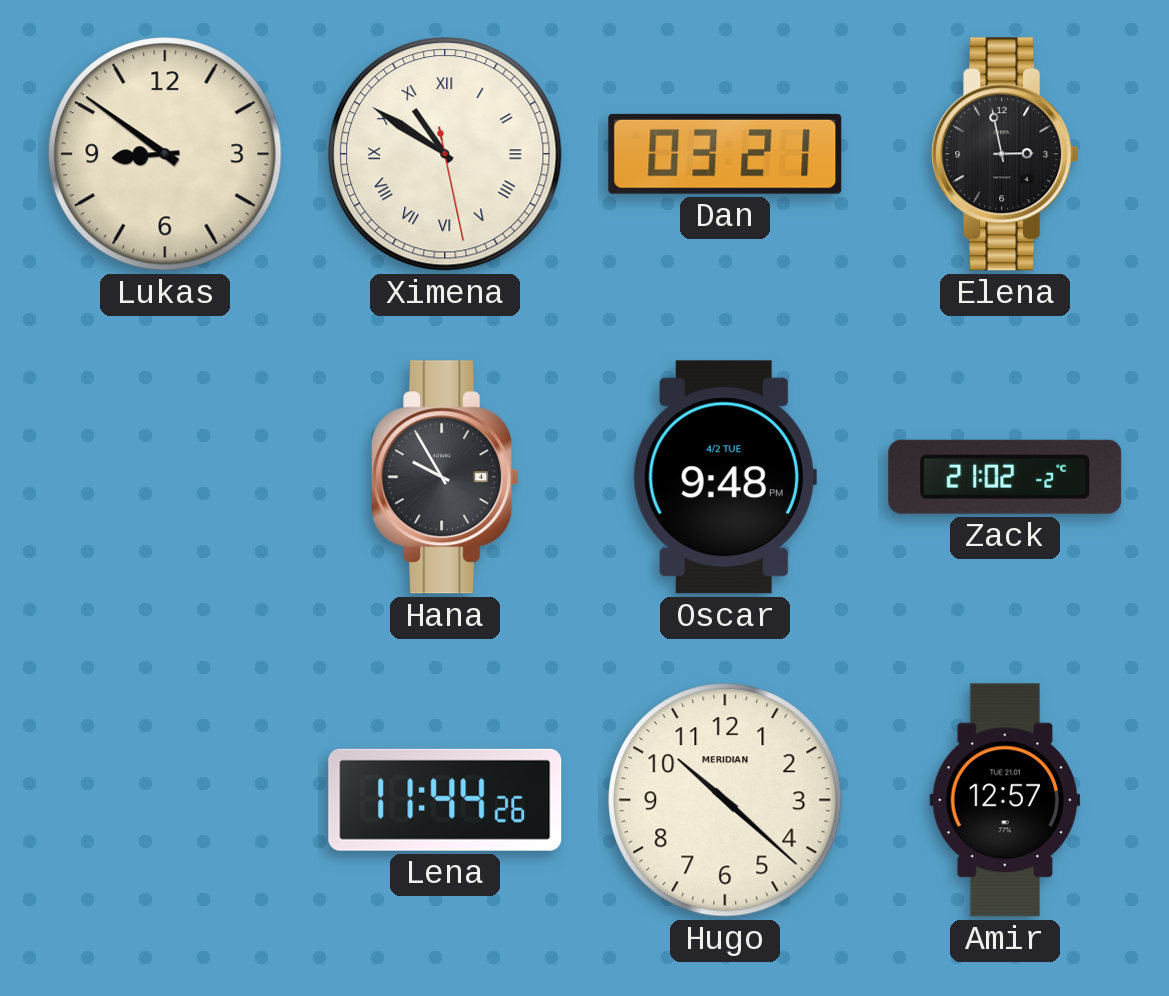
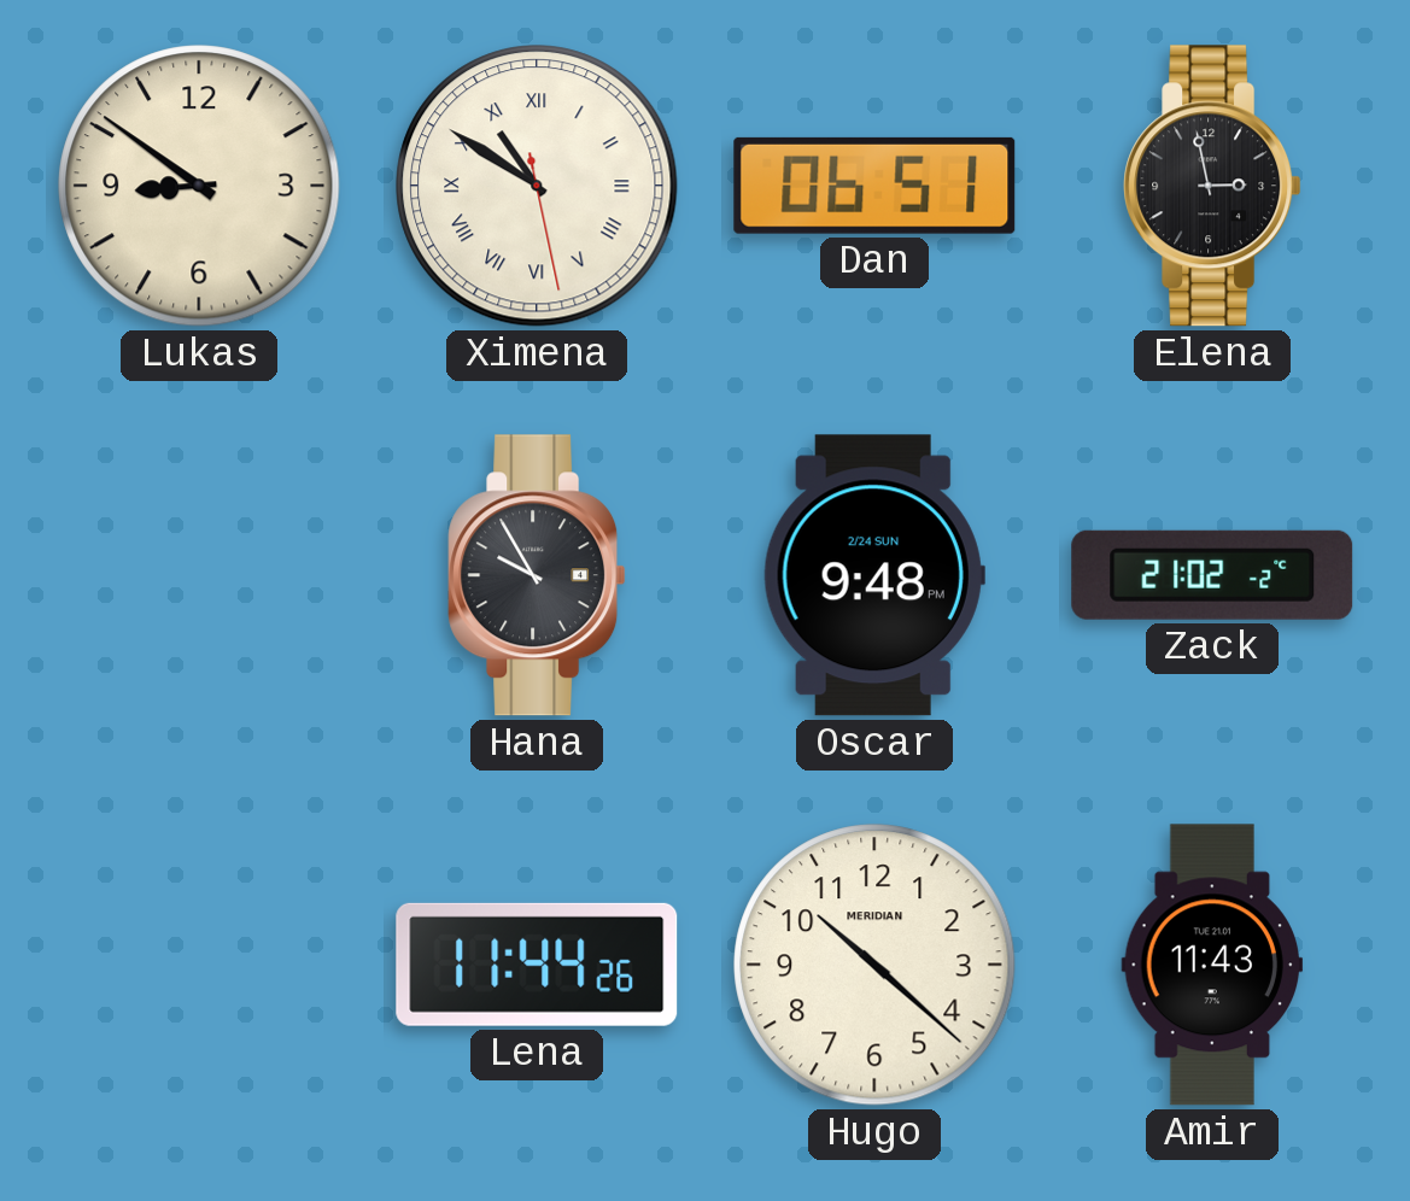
Dan: 03:21 -> 06:51
Oscar date: 4/2 TUE -> 2/24 SUN
Amir: 12:57 -> 11:43
